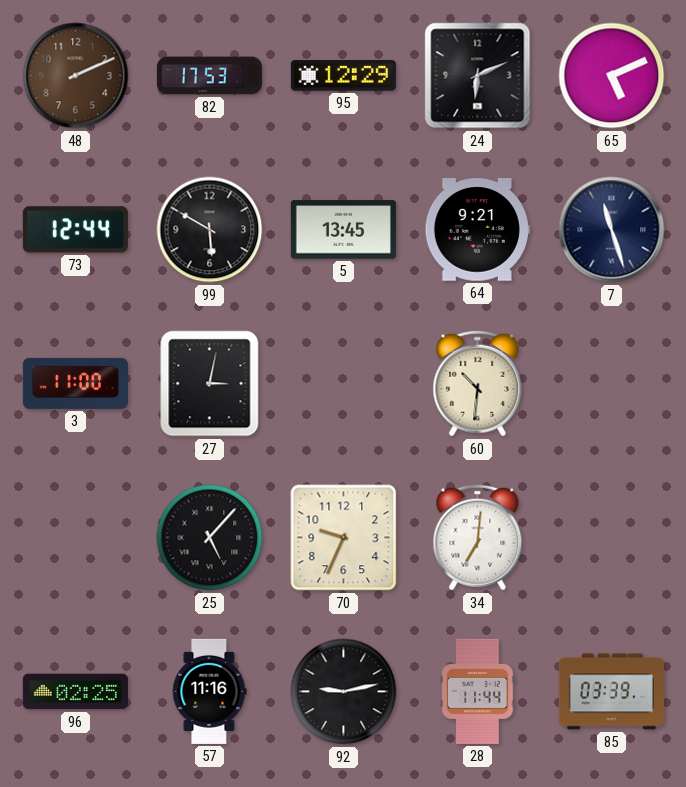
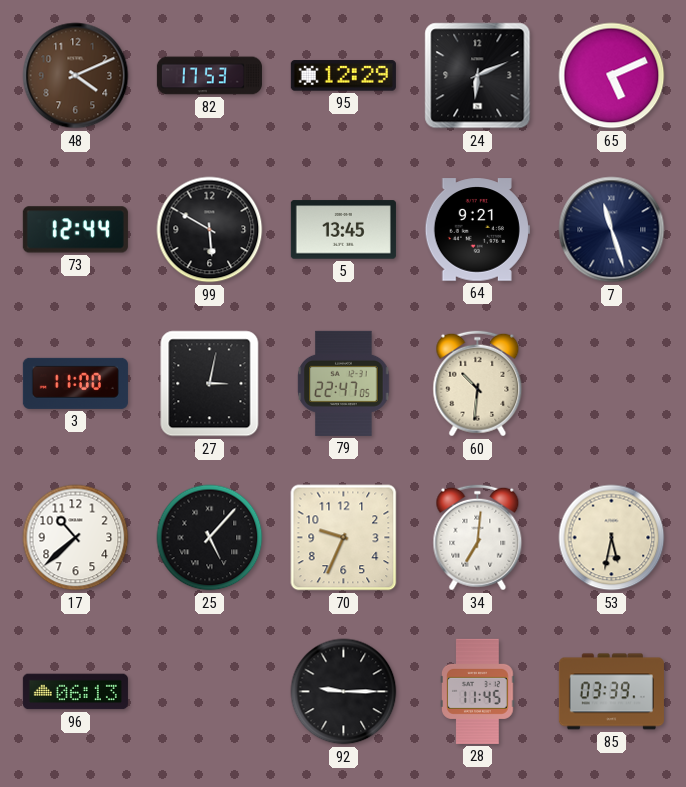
48: 2:11 -> 4:11
79: none -> 22:47
17: none -> 10:38
53: none -> 5:32
96: 02:25 -> 06:13
57: 11:16 -> none
92: 9:13 -> 9:15
28: 11:44 -> 11:45
